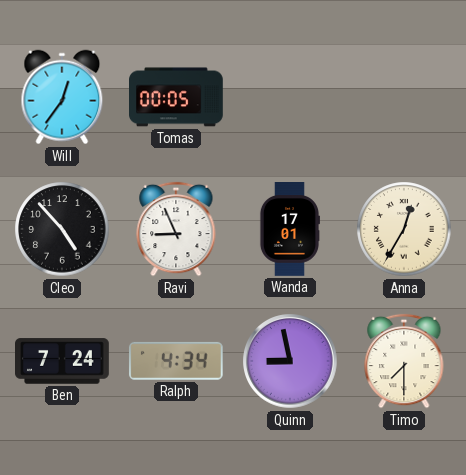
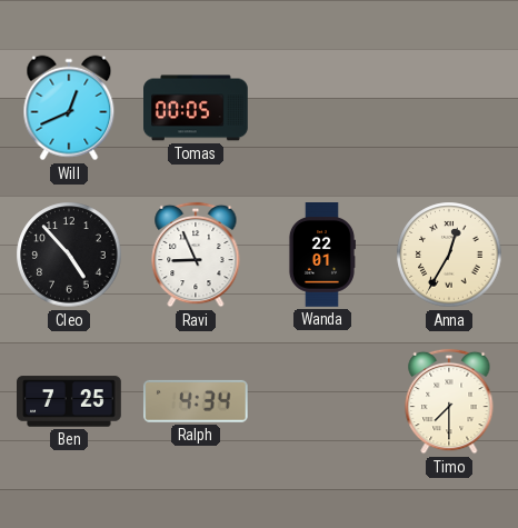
Will: 12:36 -> 12:41
Wanda: 17:01 -> 22:01
Ben: 7:24 -> 7:25
Quinn: 8:58 -> none
